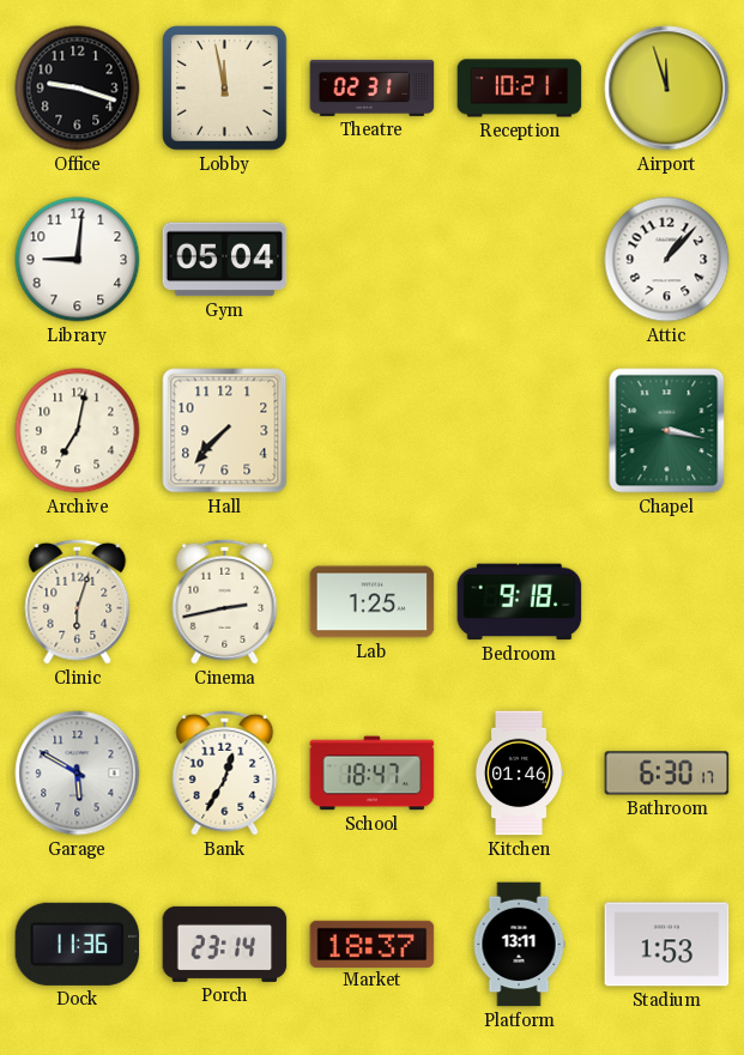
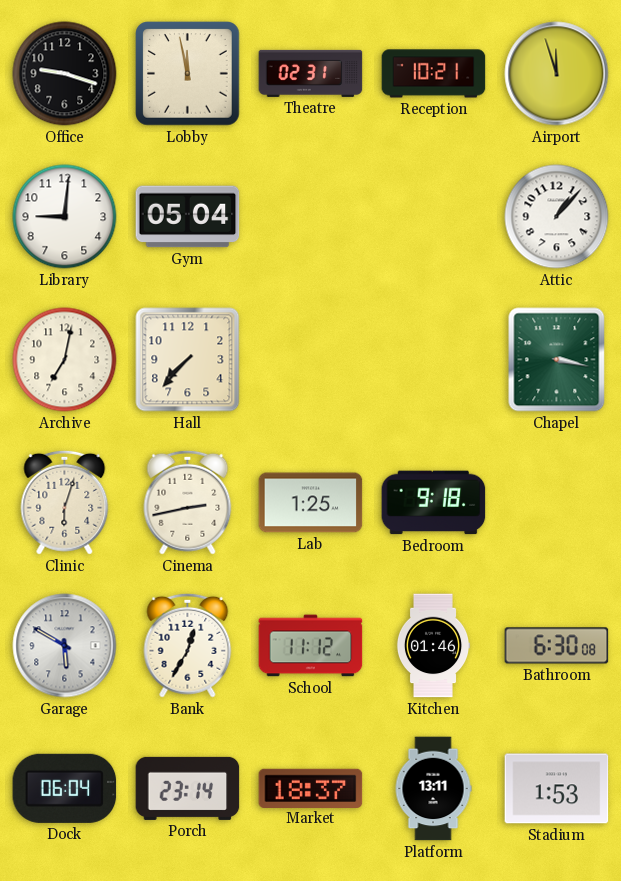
School: 18:47 -> 11:12
Bathroom: 6:30:17 -> 6:30:08
Dock: 11:36 -> 06:04
